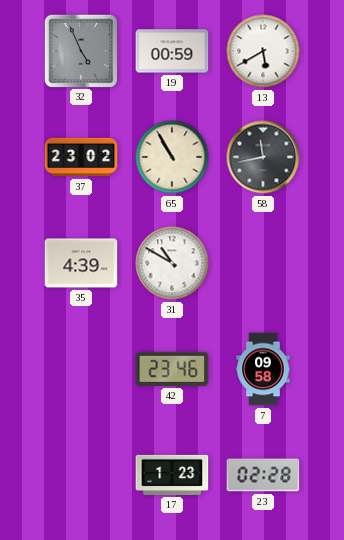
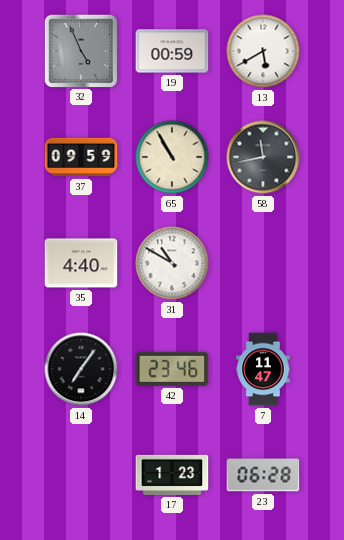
37: 23:02 -> 09:59
35: 4:39 -> 4:40
14: none -> 7:06
7: 09:58 -> 11:47
23: 02:28 -> 06:28
